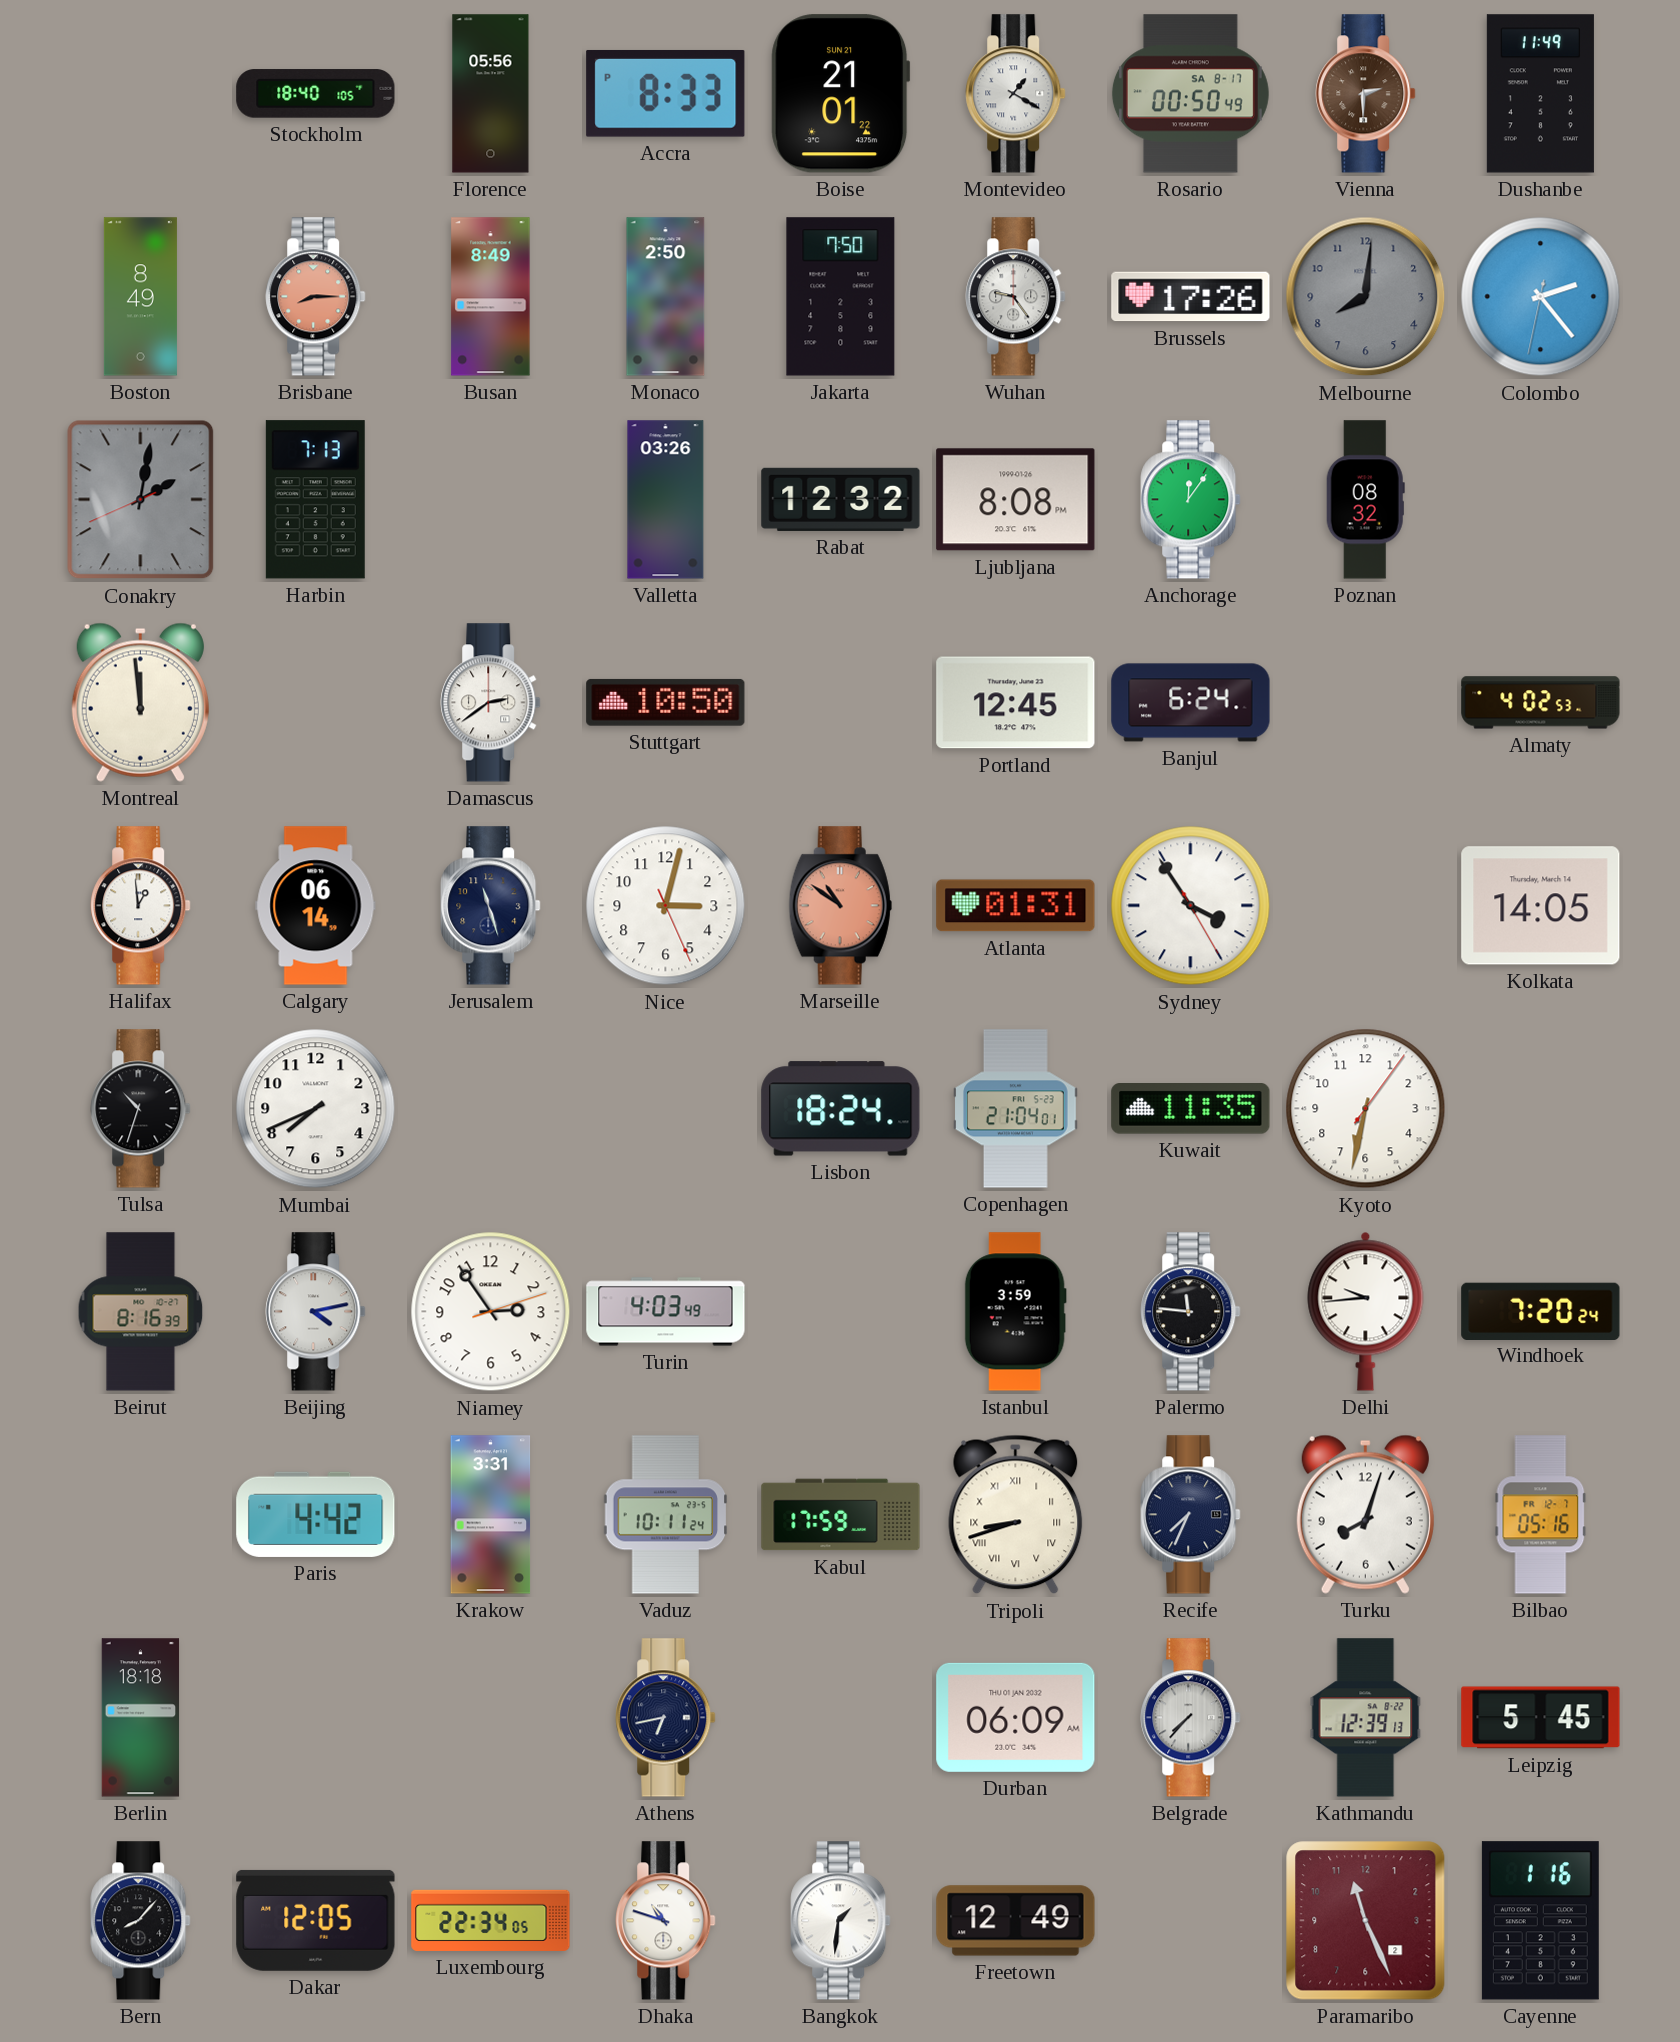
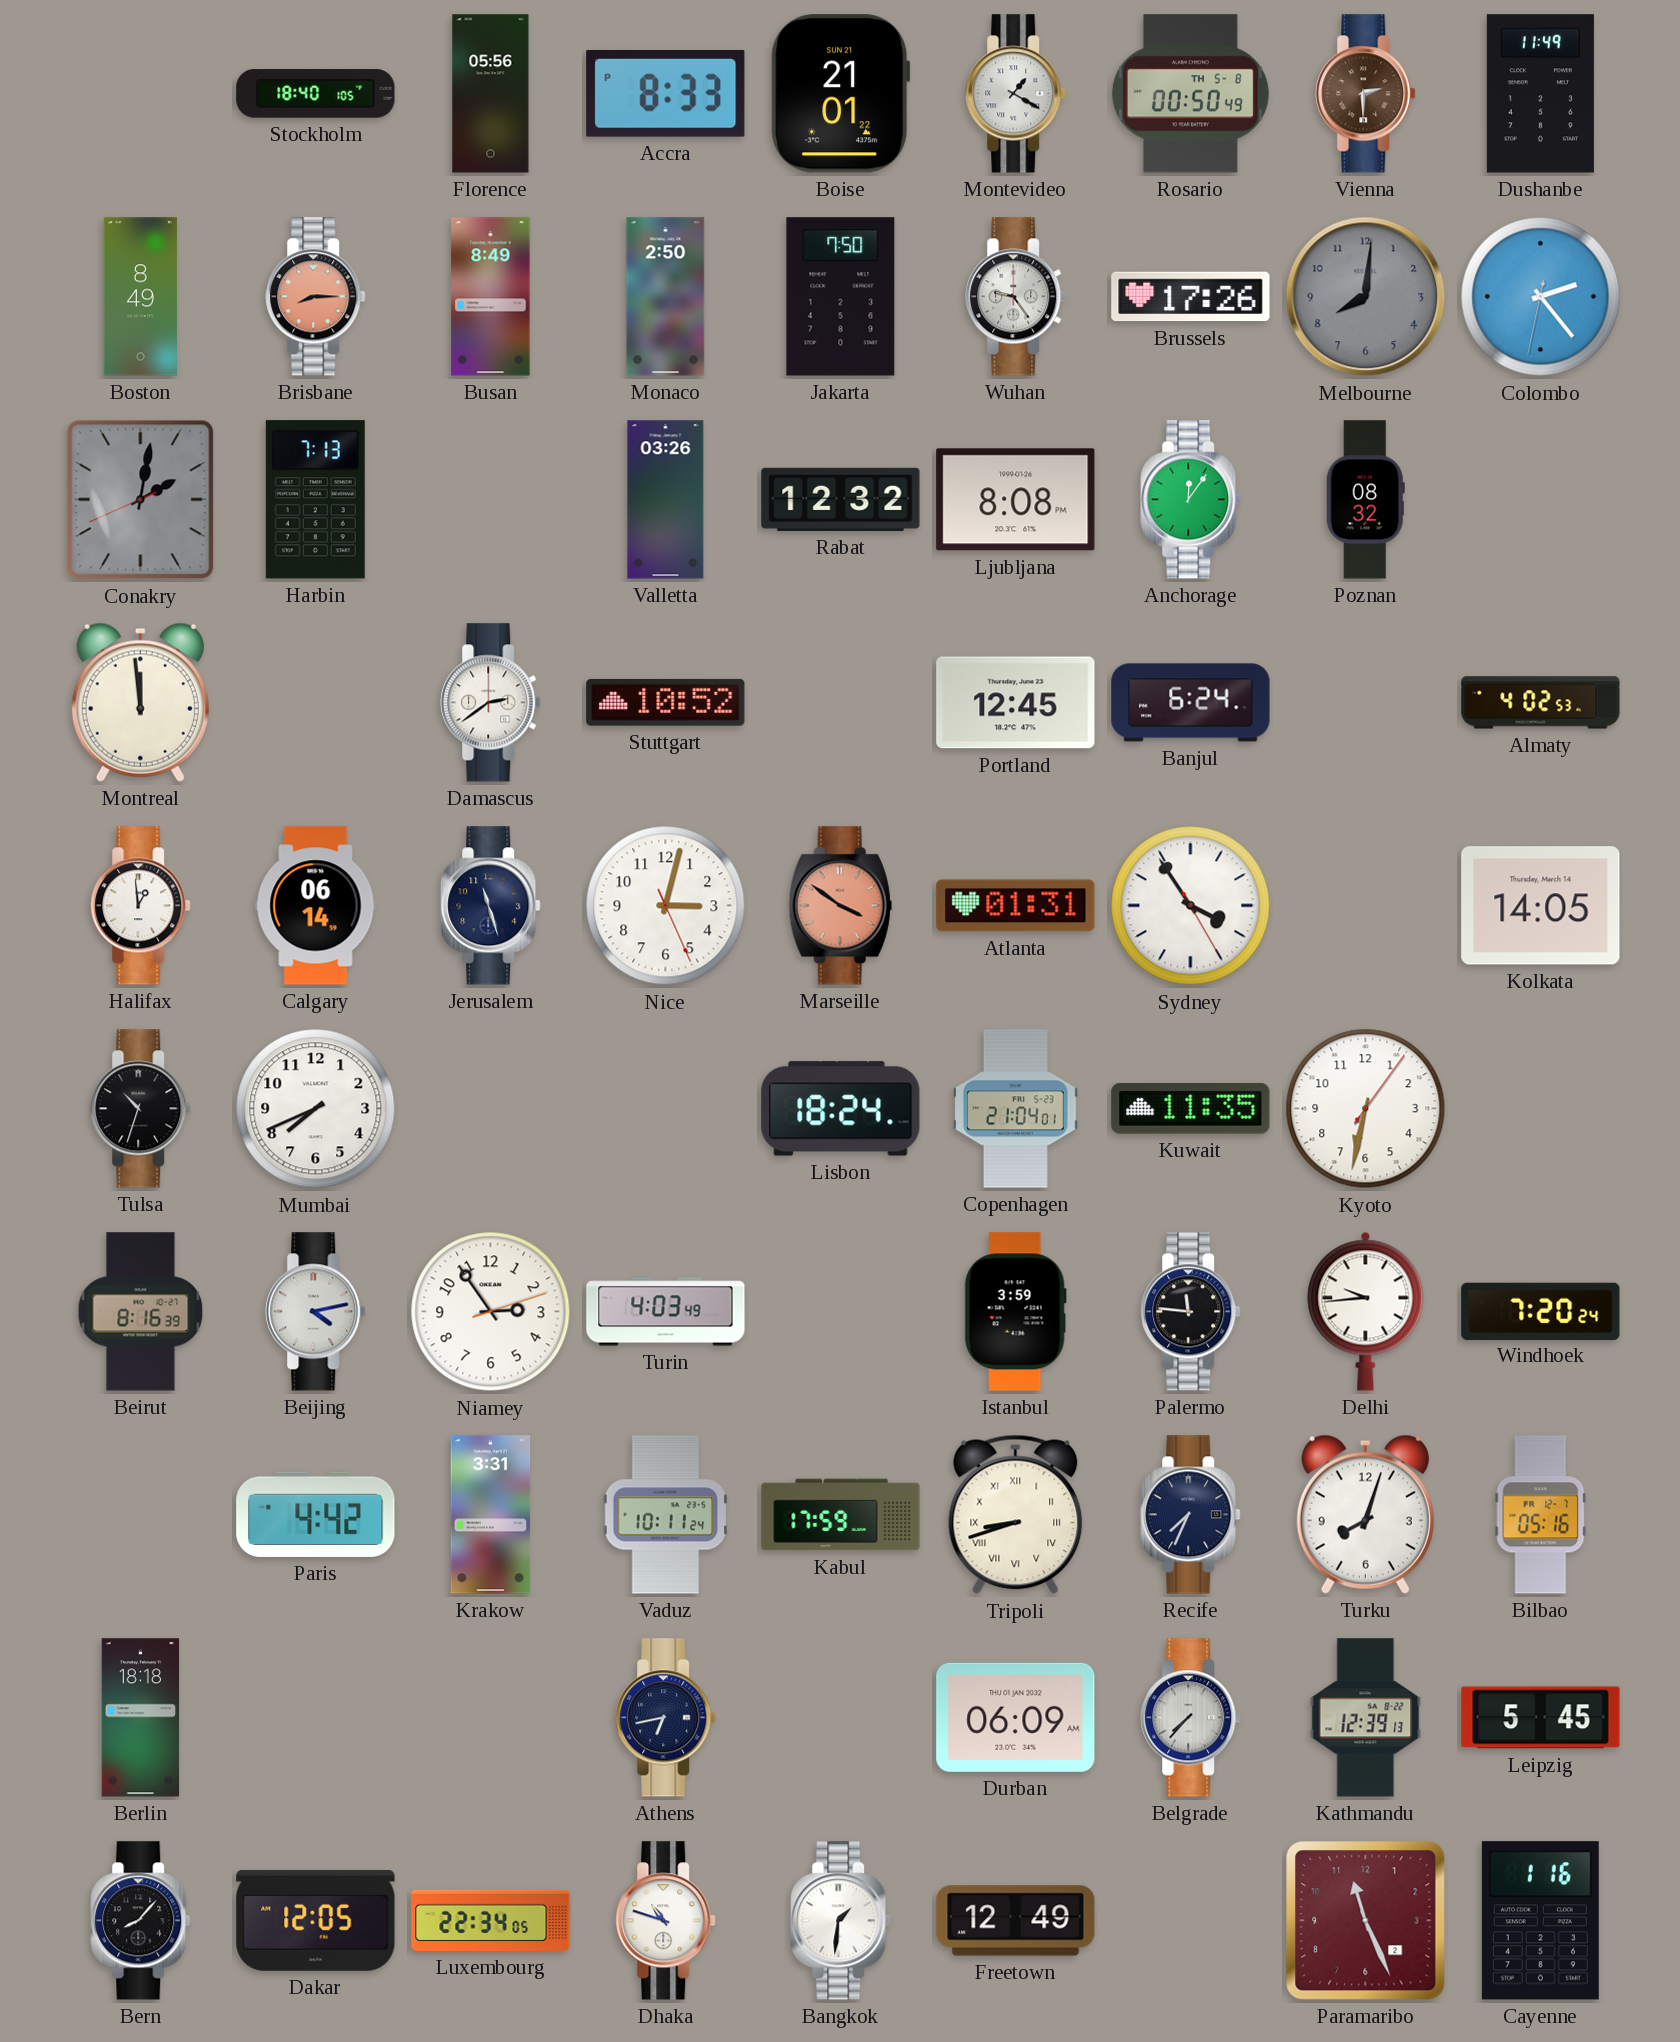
Rosario date: SA 8-17 -> TH 5-8
Stuttgart: 10:50 -> 10:52
Marseille: 10:51 -> 3:51
